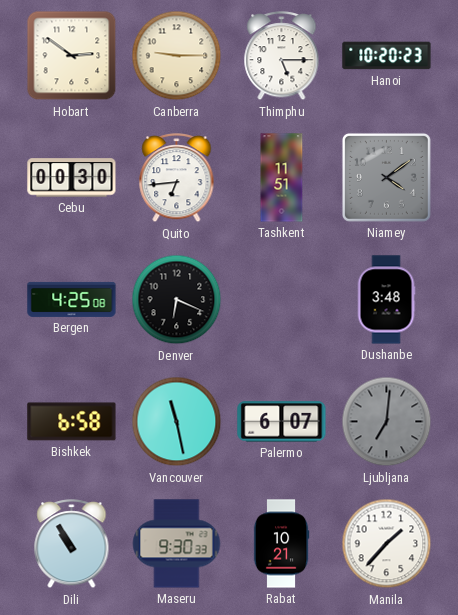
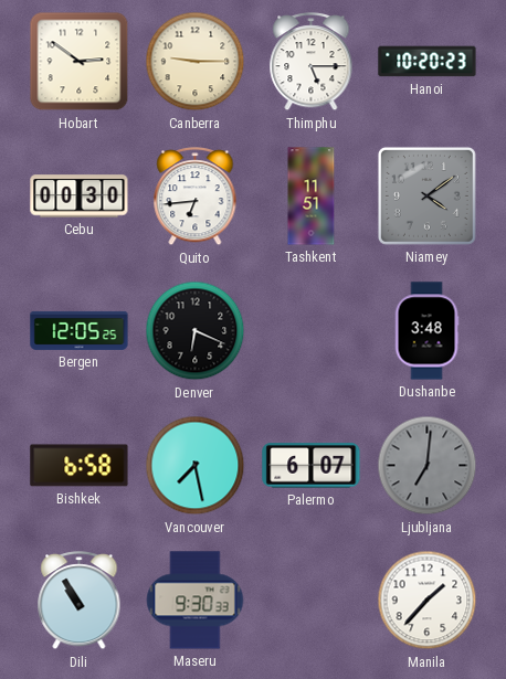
Bergen: 4:25 -> 12:05
Vancouver: 11:28 -> 7:28
Rabat: 10:21 -> none
